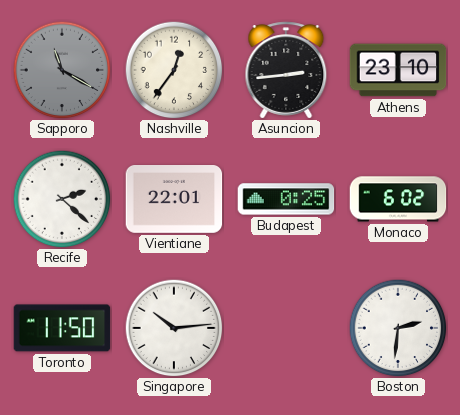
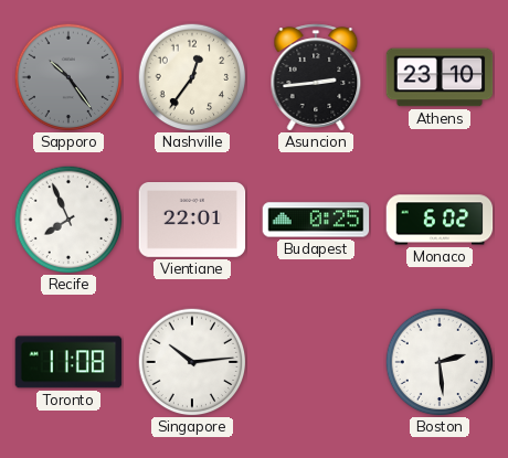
Sapporo: 11:20 -> 10:24
Recife: 2:22 -> 7:56
Toronto: 11:50 -> 11:08
Boston: 2:31 -> 2:29
